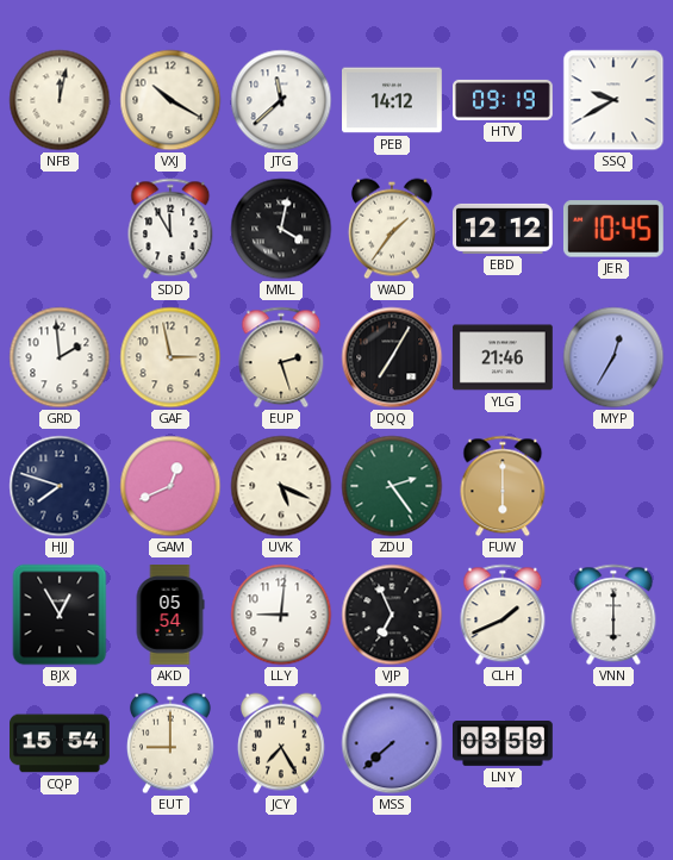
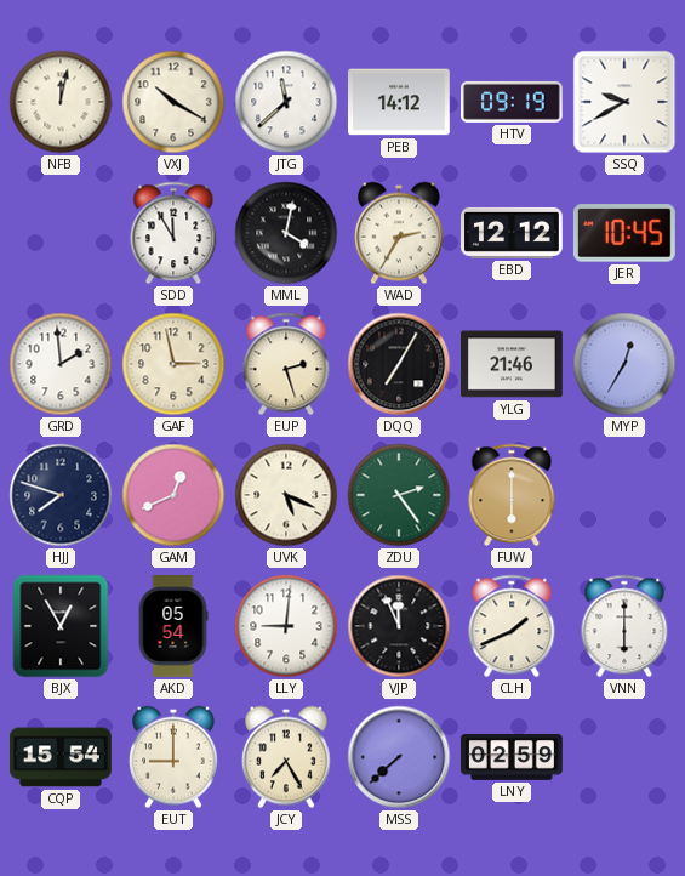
WAD: 1:36 -> 2:35
VJP: 6:56 -> 11:56
LNY: 03:59 -> 02:59
